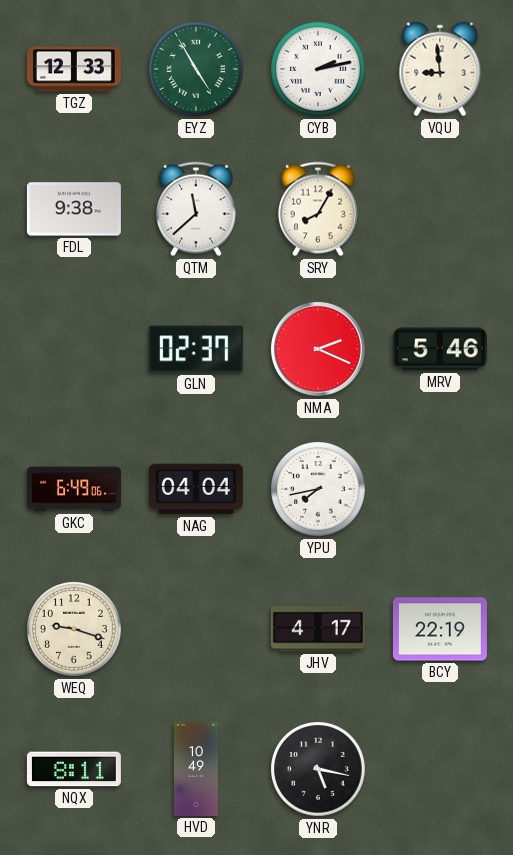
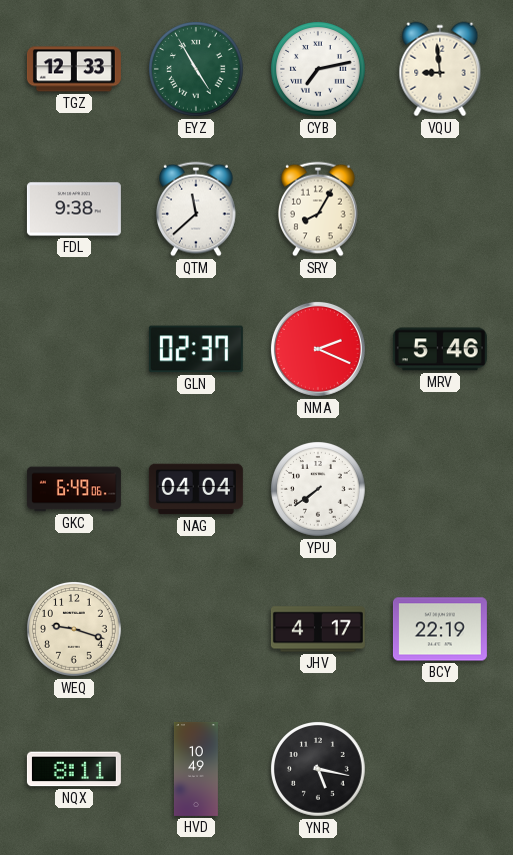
CYB: 2:13 -> 7:13
YPU: 7:43 -> 7:39
